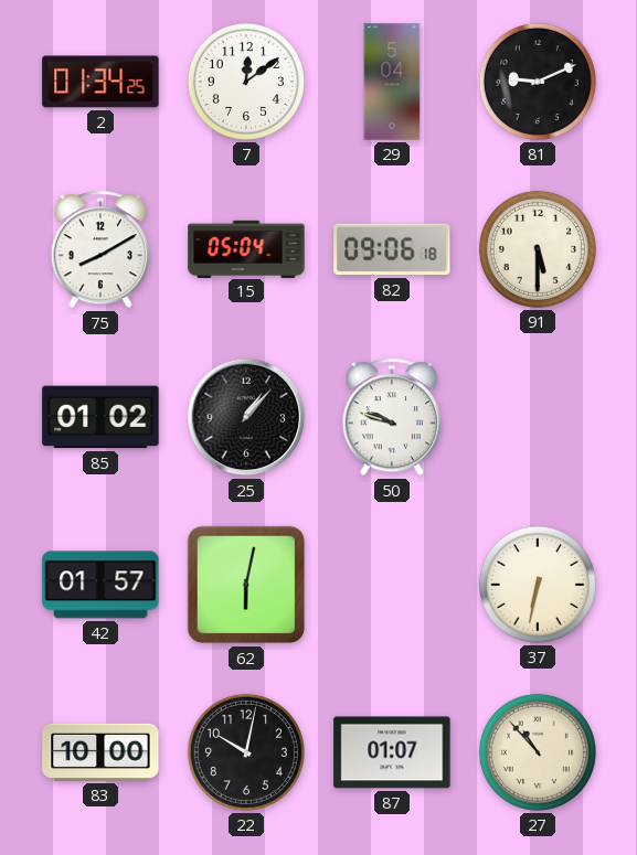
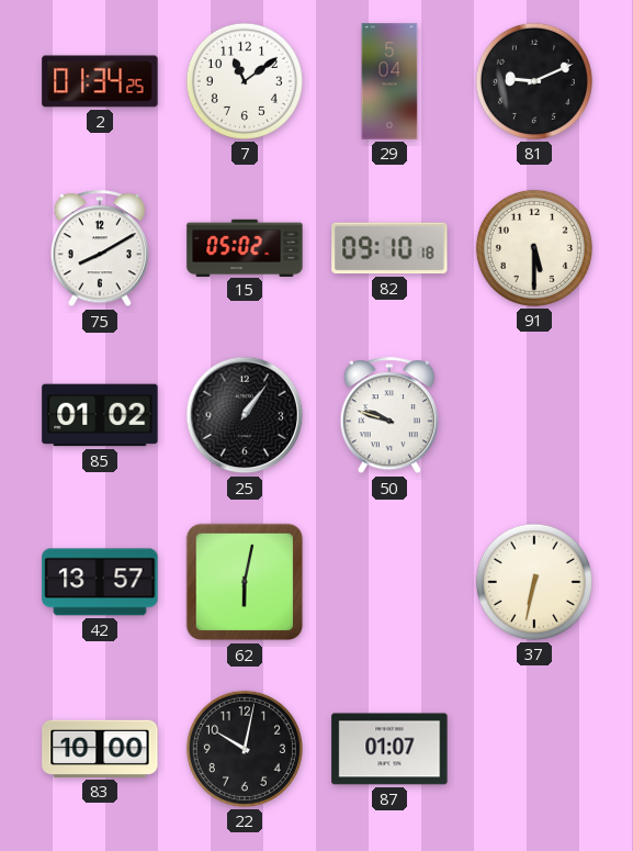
7: 12:09 -> 11:09
15: 05:04 -> 05:02
82: 09:06 -> 09:10
25: 1:07 -> 1:06
42: 01:57 -> 13:57
27: 10:53 -> none
